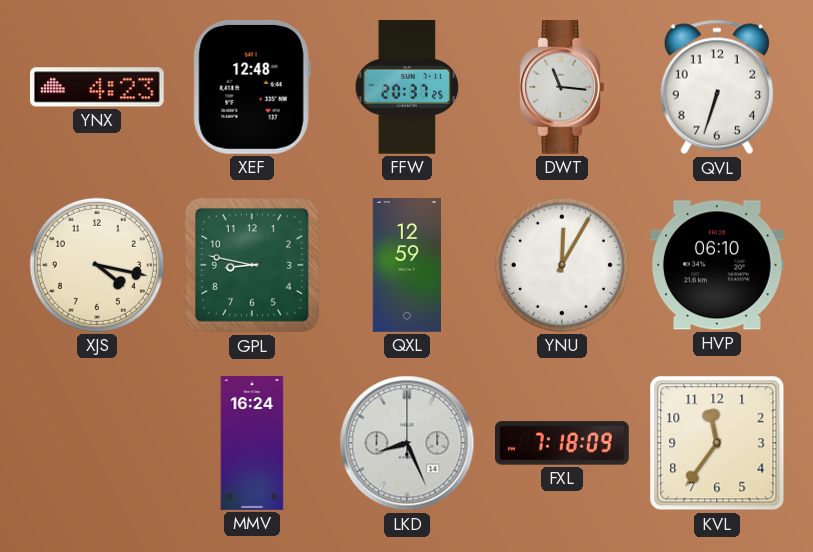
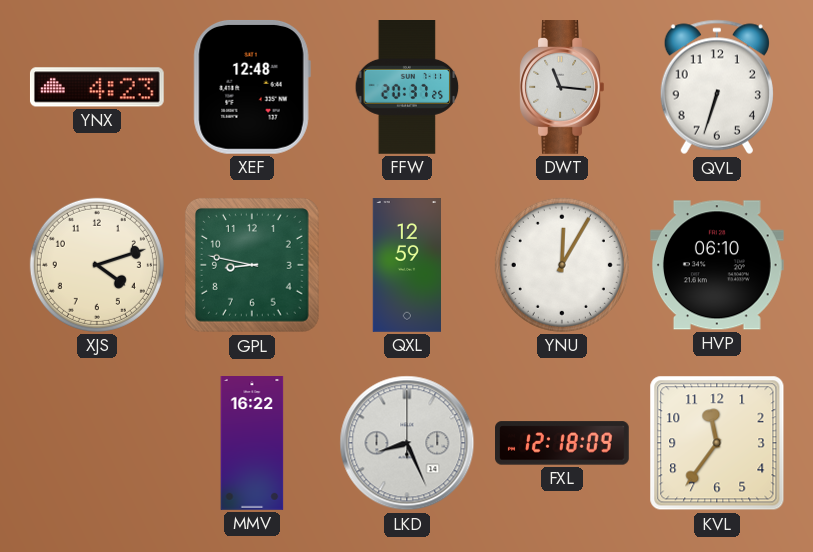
XJS: 4:17 -> 4:12
MMV: 16:24 -> 16:22
FXL: 7:18 -> 12:18
